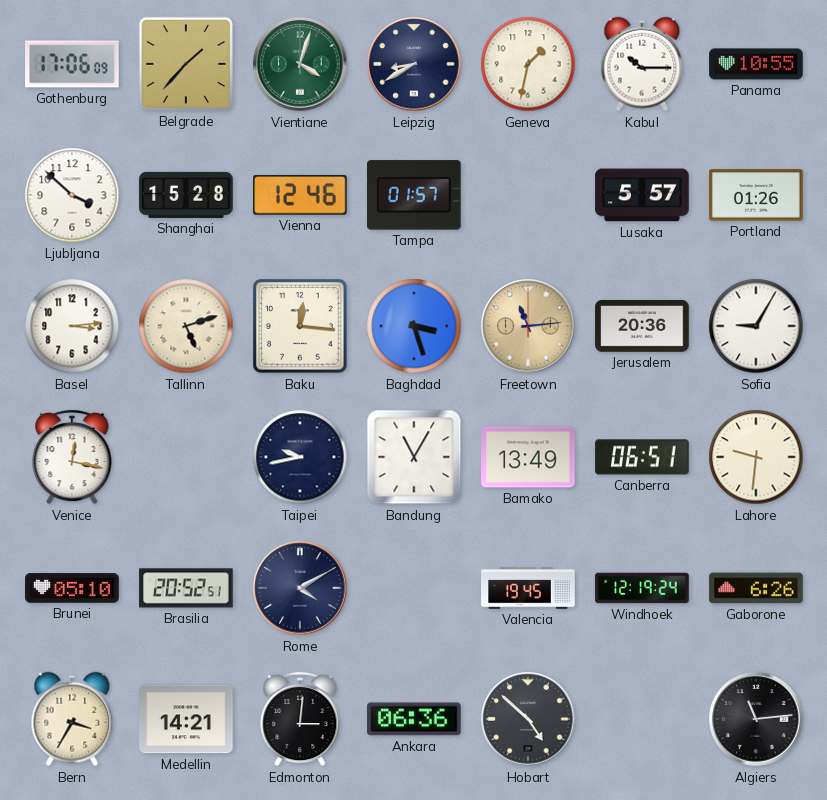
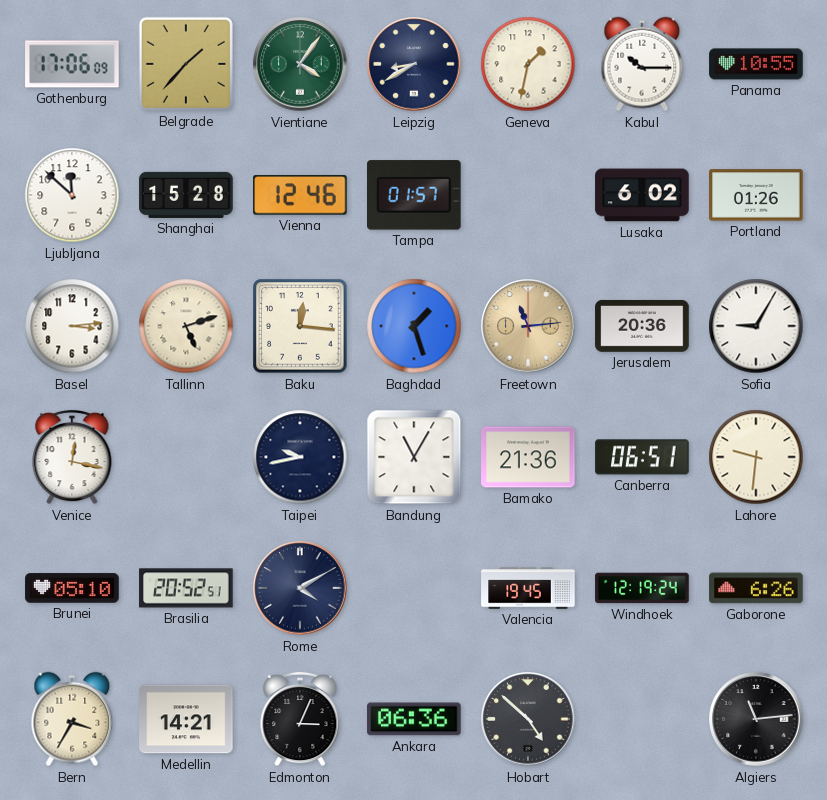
Vientiane: 4:03 -> 4:06
Ljubljana: 3:52 -> 11:52
Lusaka: 5:57 -> 6:02
Baghdad: 3:27 -> 1:27
Bamako: 13:49 -> 21:36
Edmonton: 3:01 -> 3:04
